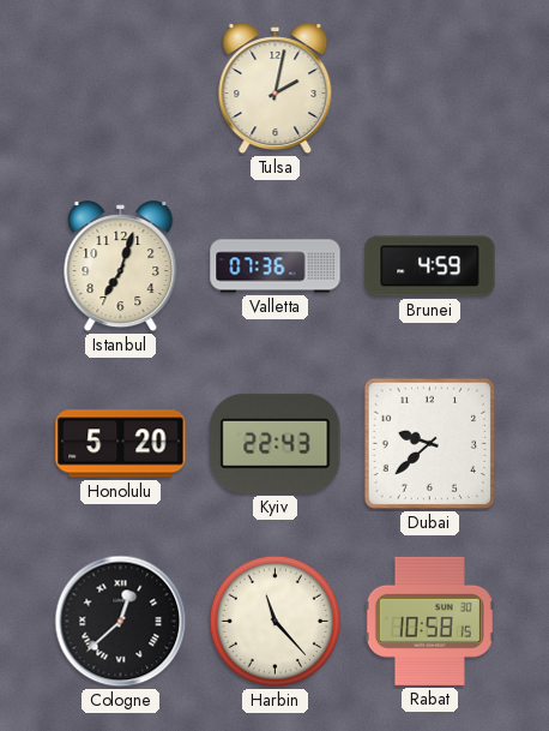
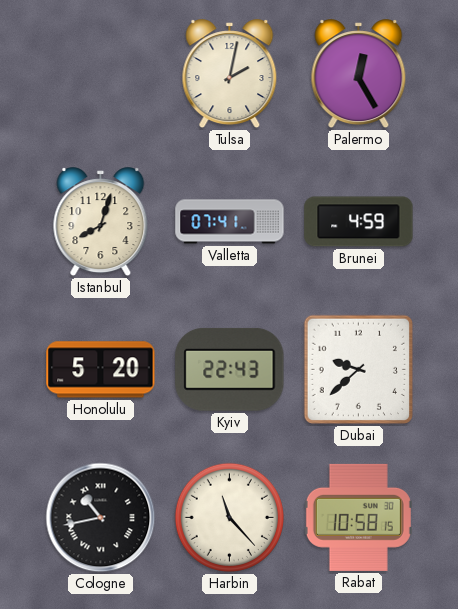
Palermo: none -> 12:25
Istanbul: 7:03 -> 8:03
Valletta: 07:36 -> 07:41
Cologne: 12:38 -> 10:43
